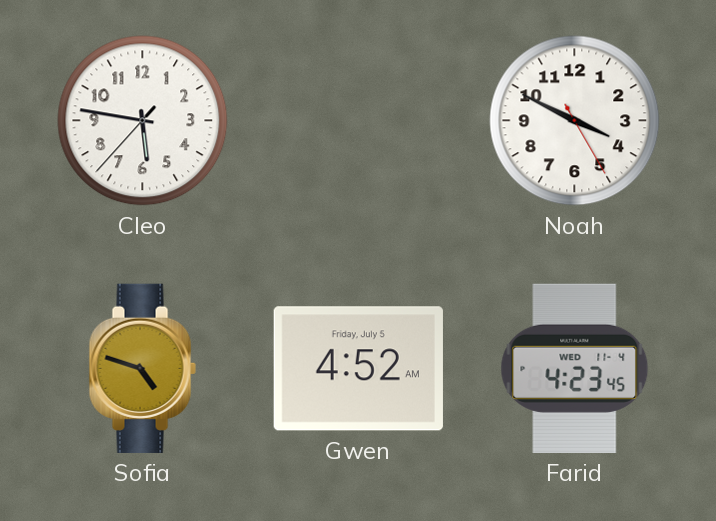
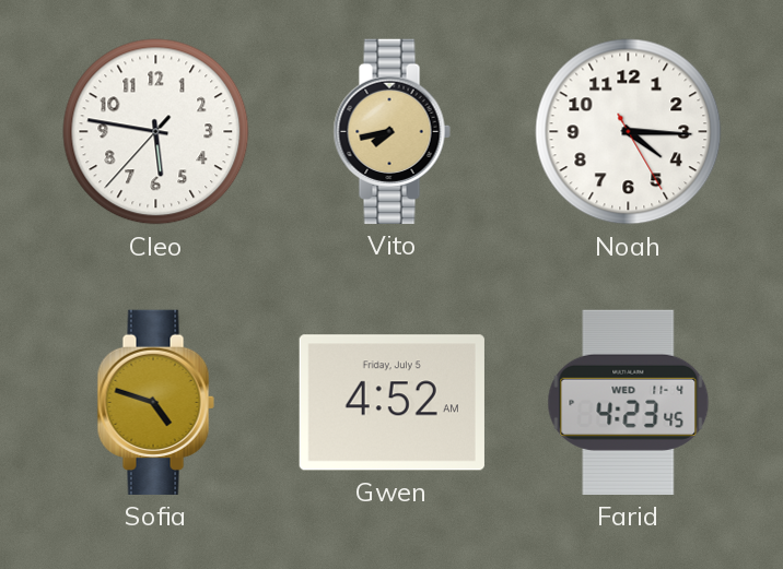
Vito: none -> 7:43
Noah: 3:49 -> 4:15
